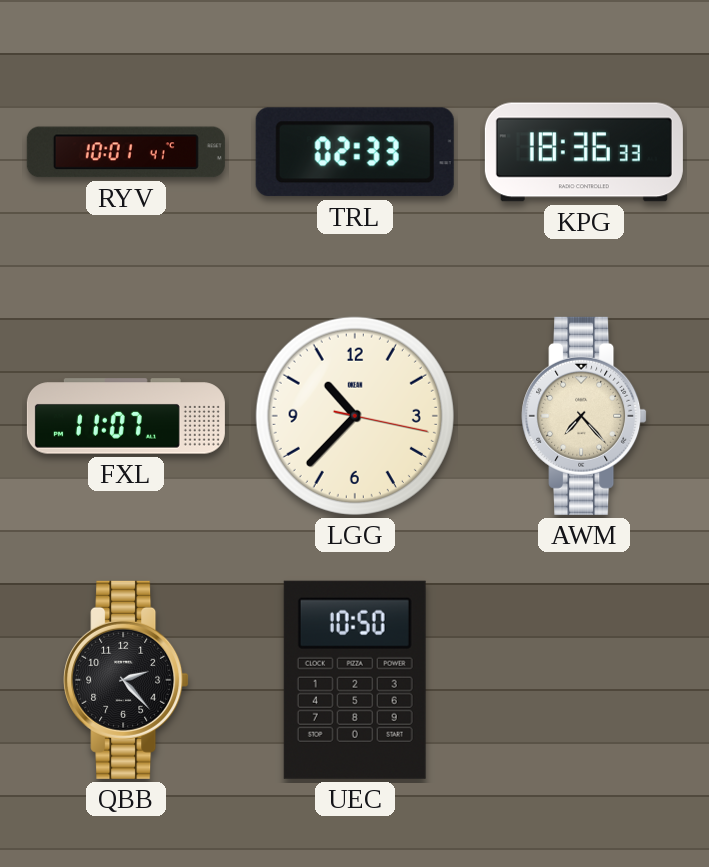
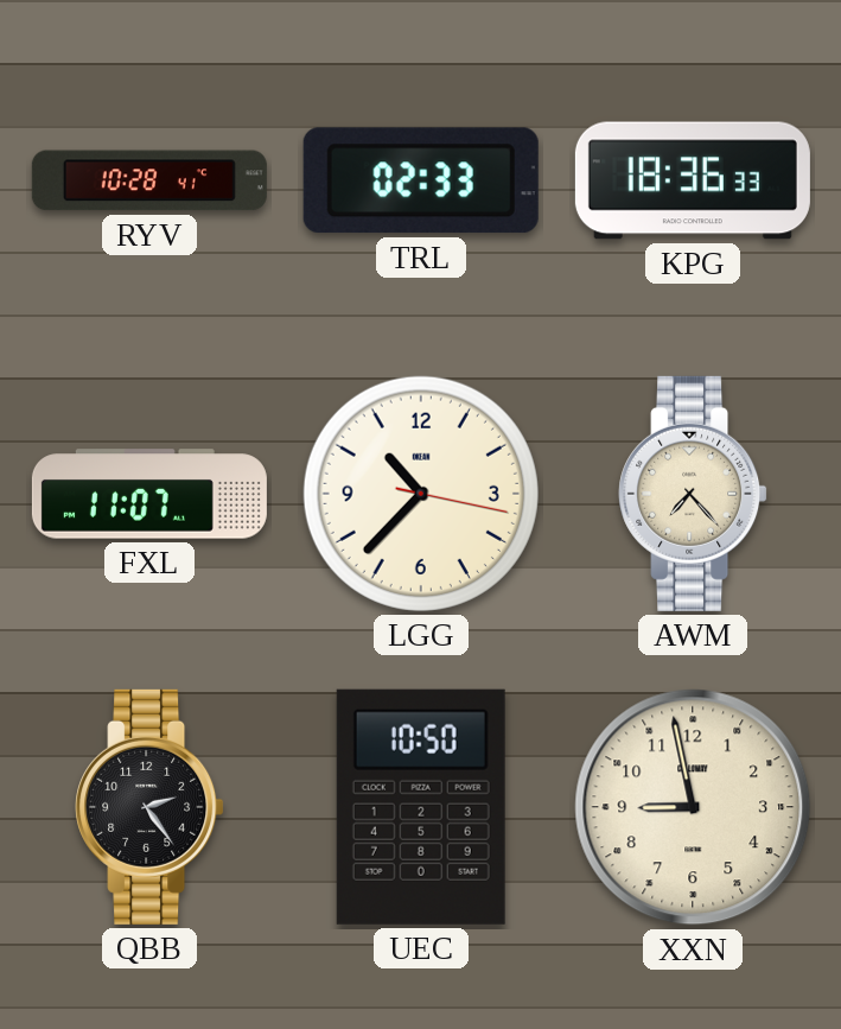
RYV: 10:01 -> 10:28
QBB: 2:23 -> 2:24
XXN: none -> 8:58
